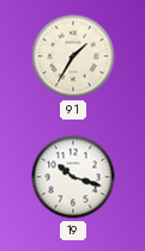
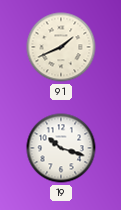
91: 1:35 -> 1:41
